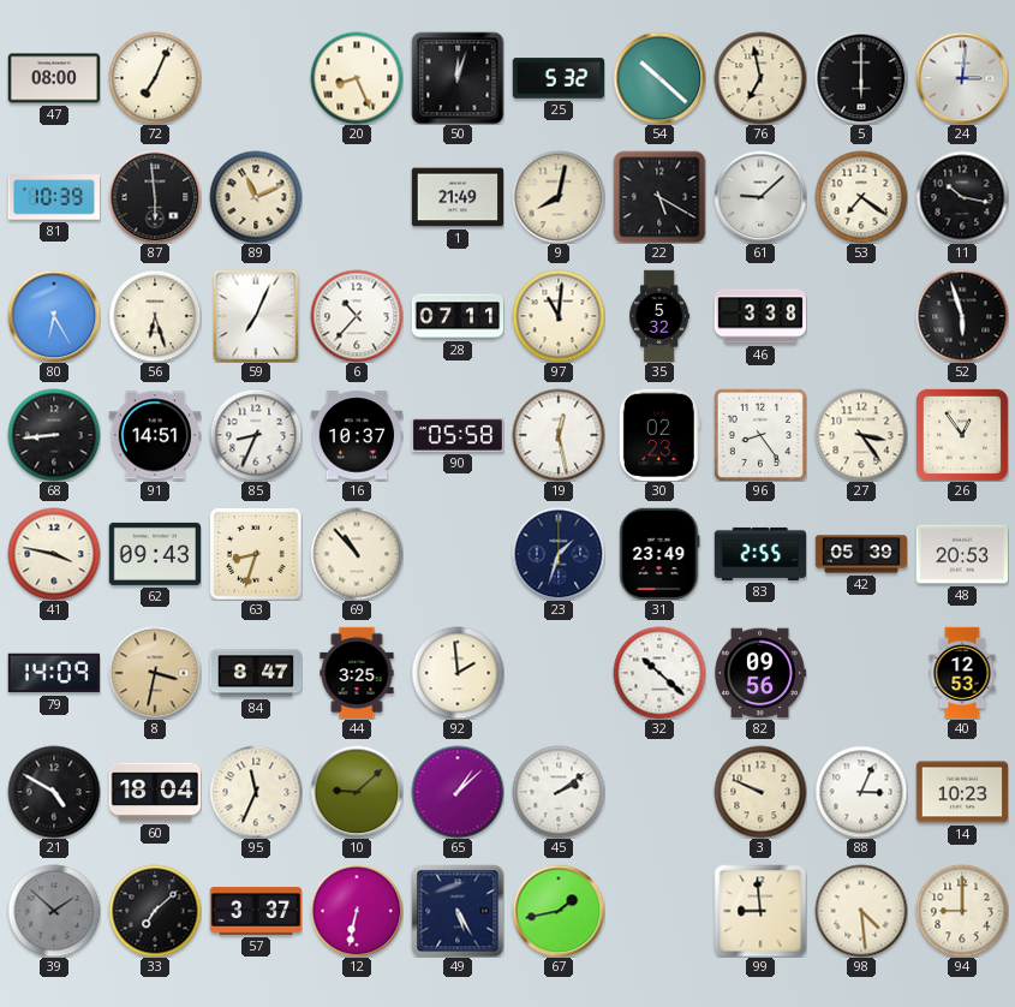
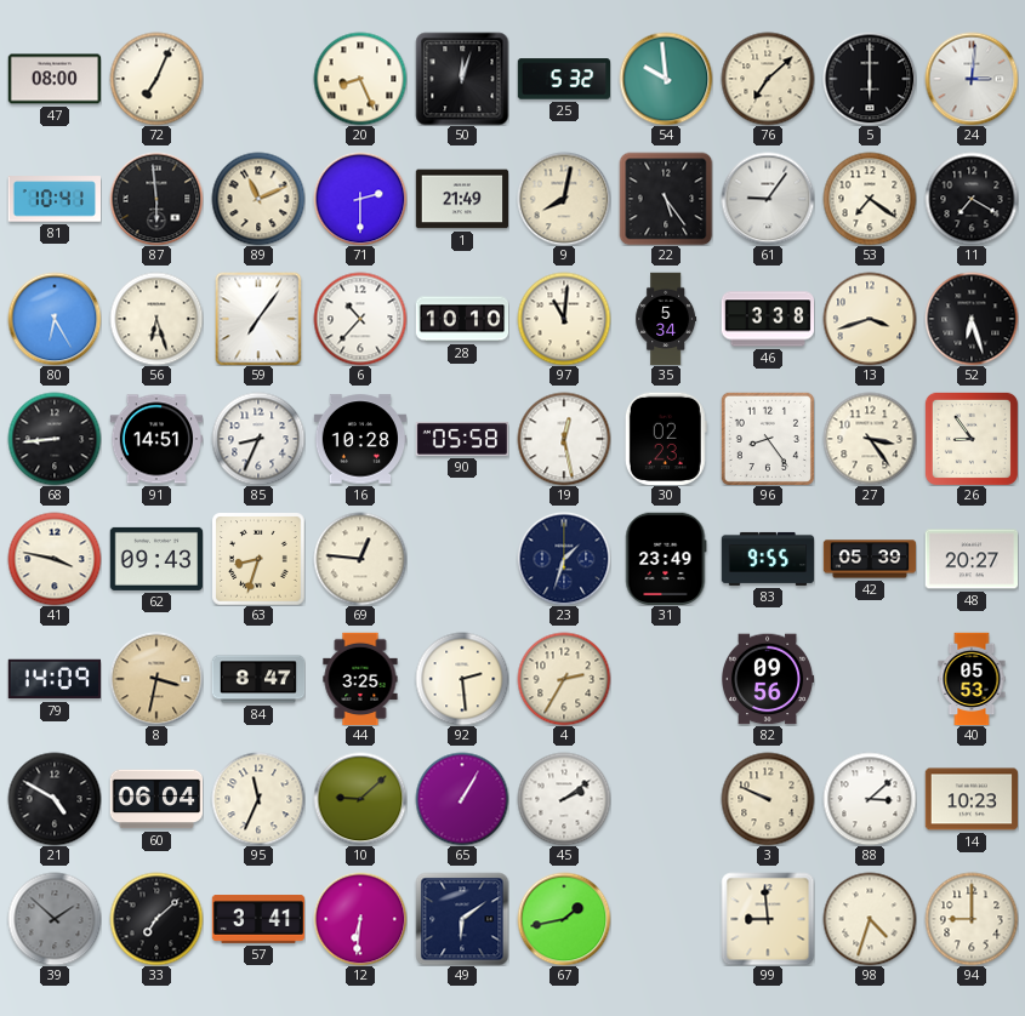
54: 10:22 -> 9:59
76: 6:58 -> 7:08
81: 10:39 -> 10:41
71: none -> 2:30
22: 5:20 -> 5:24
61: 9:08 -> 9:06
11: 10:17 -> 7:20
59: 7:04 -> 7:06
28: 07:11 -> 10:10
35: 5:32 -> 5:34
13: none -> 3:42
52: 5:57 -> 6:27
16: 10:37 -> 10:28
26: 12:54 -> 8:54
69: 10:53 -> 12:46
83: 2:55 -> 9:55
48: 20:53 -> 20:27
92: 1:59 -> 2:29
4: none -> 2:35
32: 10:22 -> none
40: 12:53 -> 05:53
60: 18:04 -> 06:04
65: 1:08 -> 1:05
88: 3:04 -> 3:08
57: 3:37 -> 3:41
12: 6:32 -> 6:31
49: 5:25 -> 6:09
98: 4:29 -> 4:33
